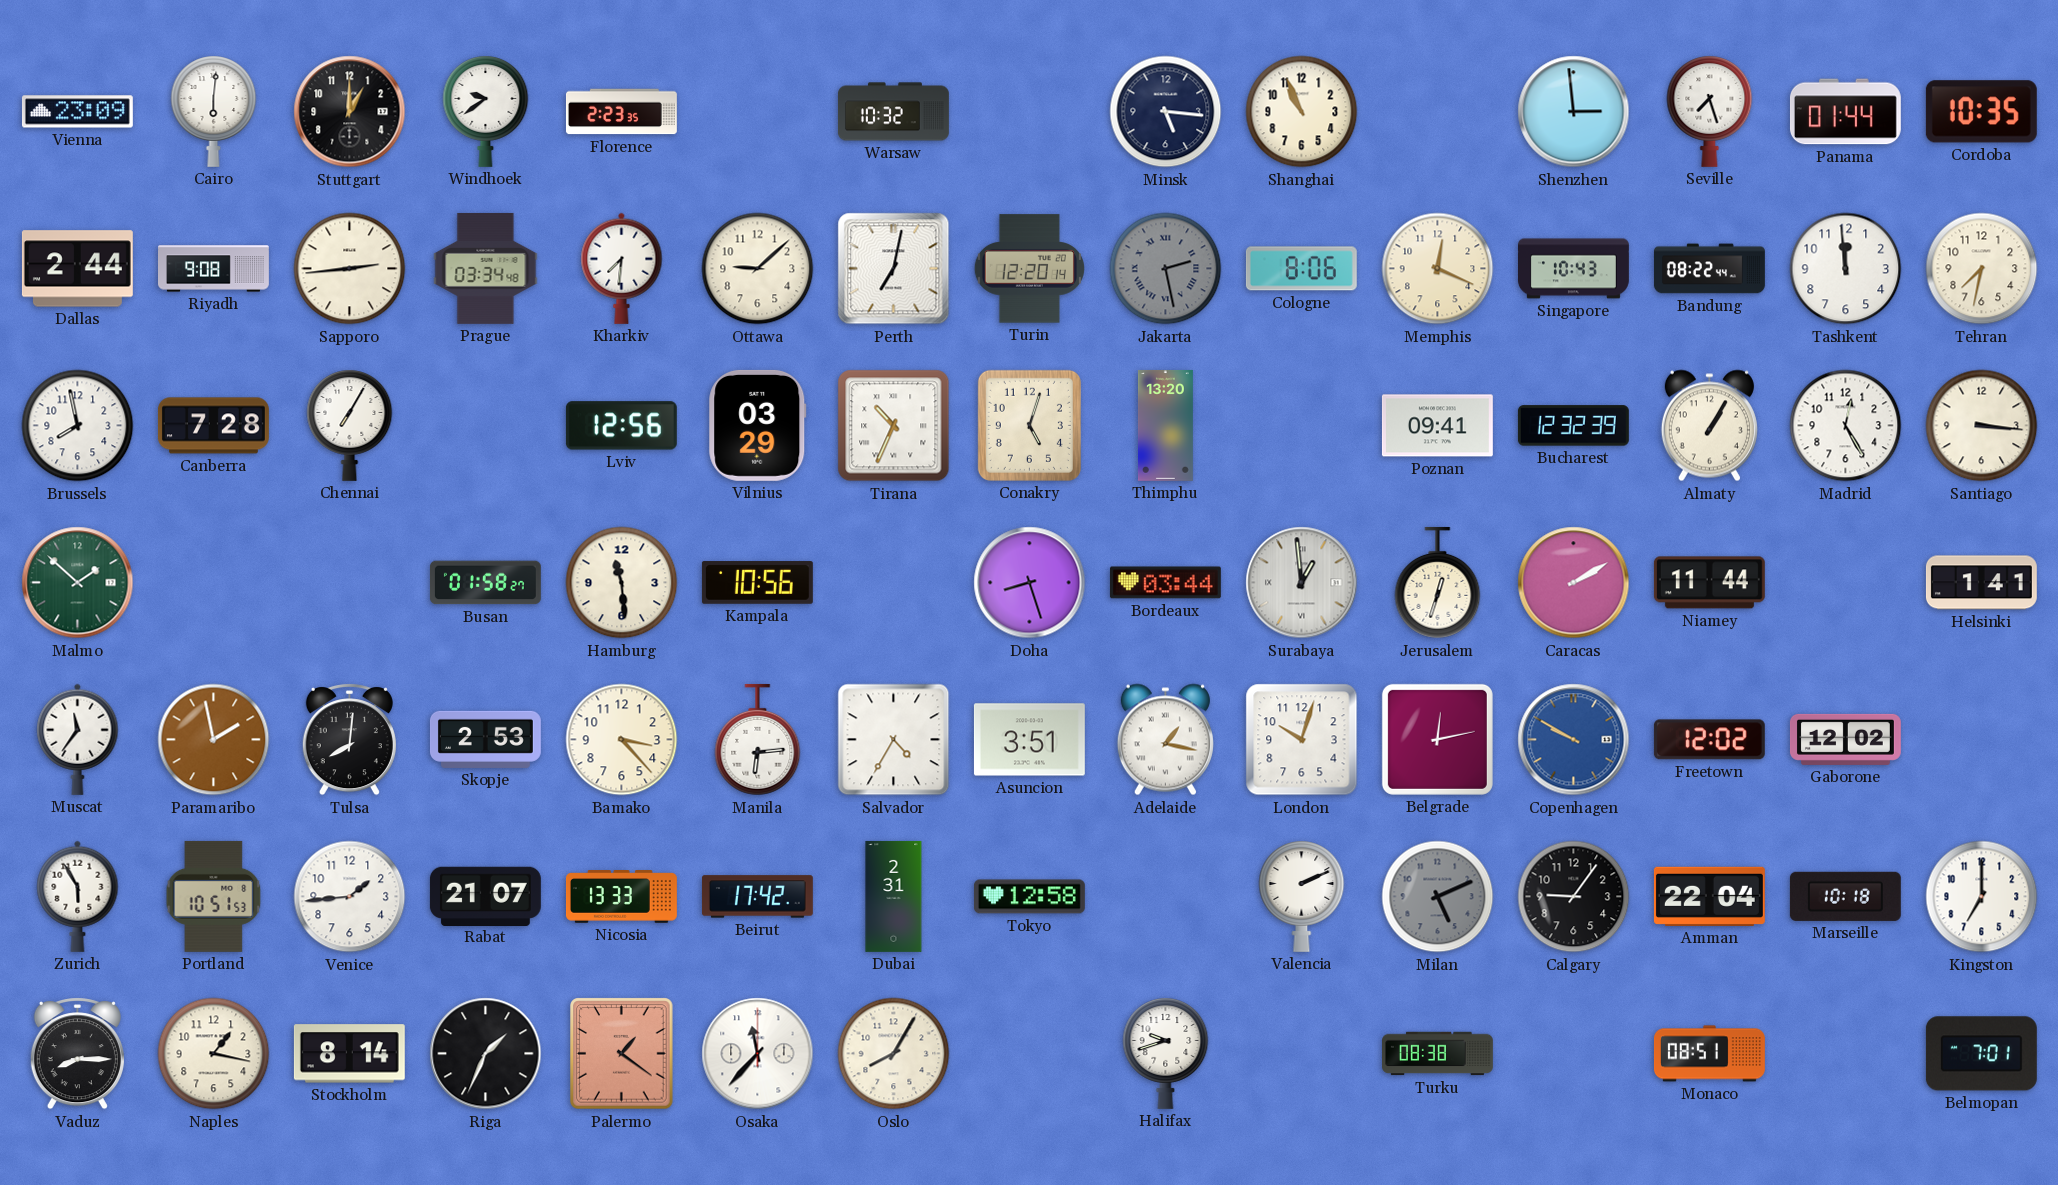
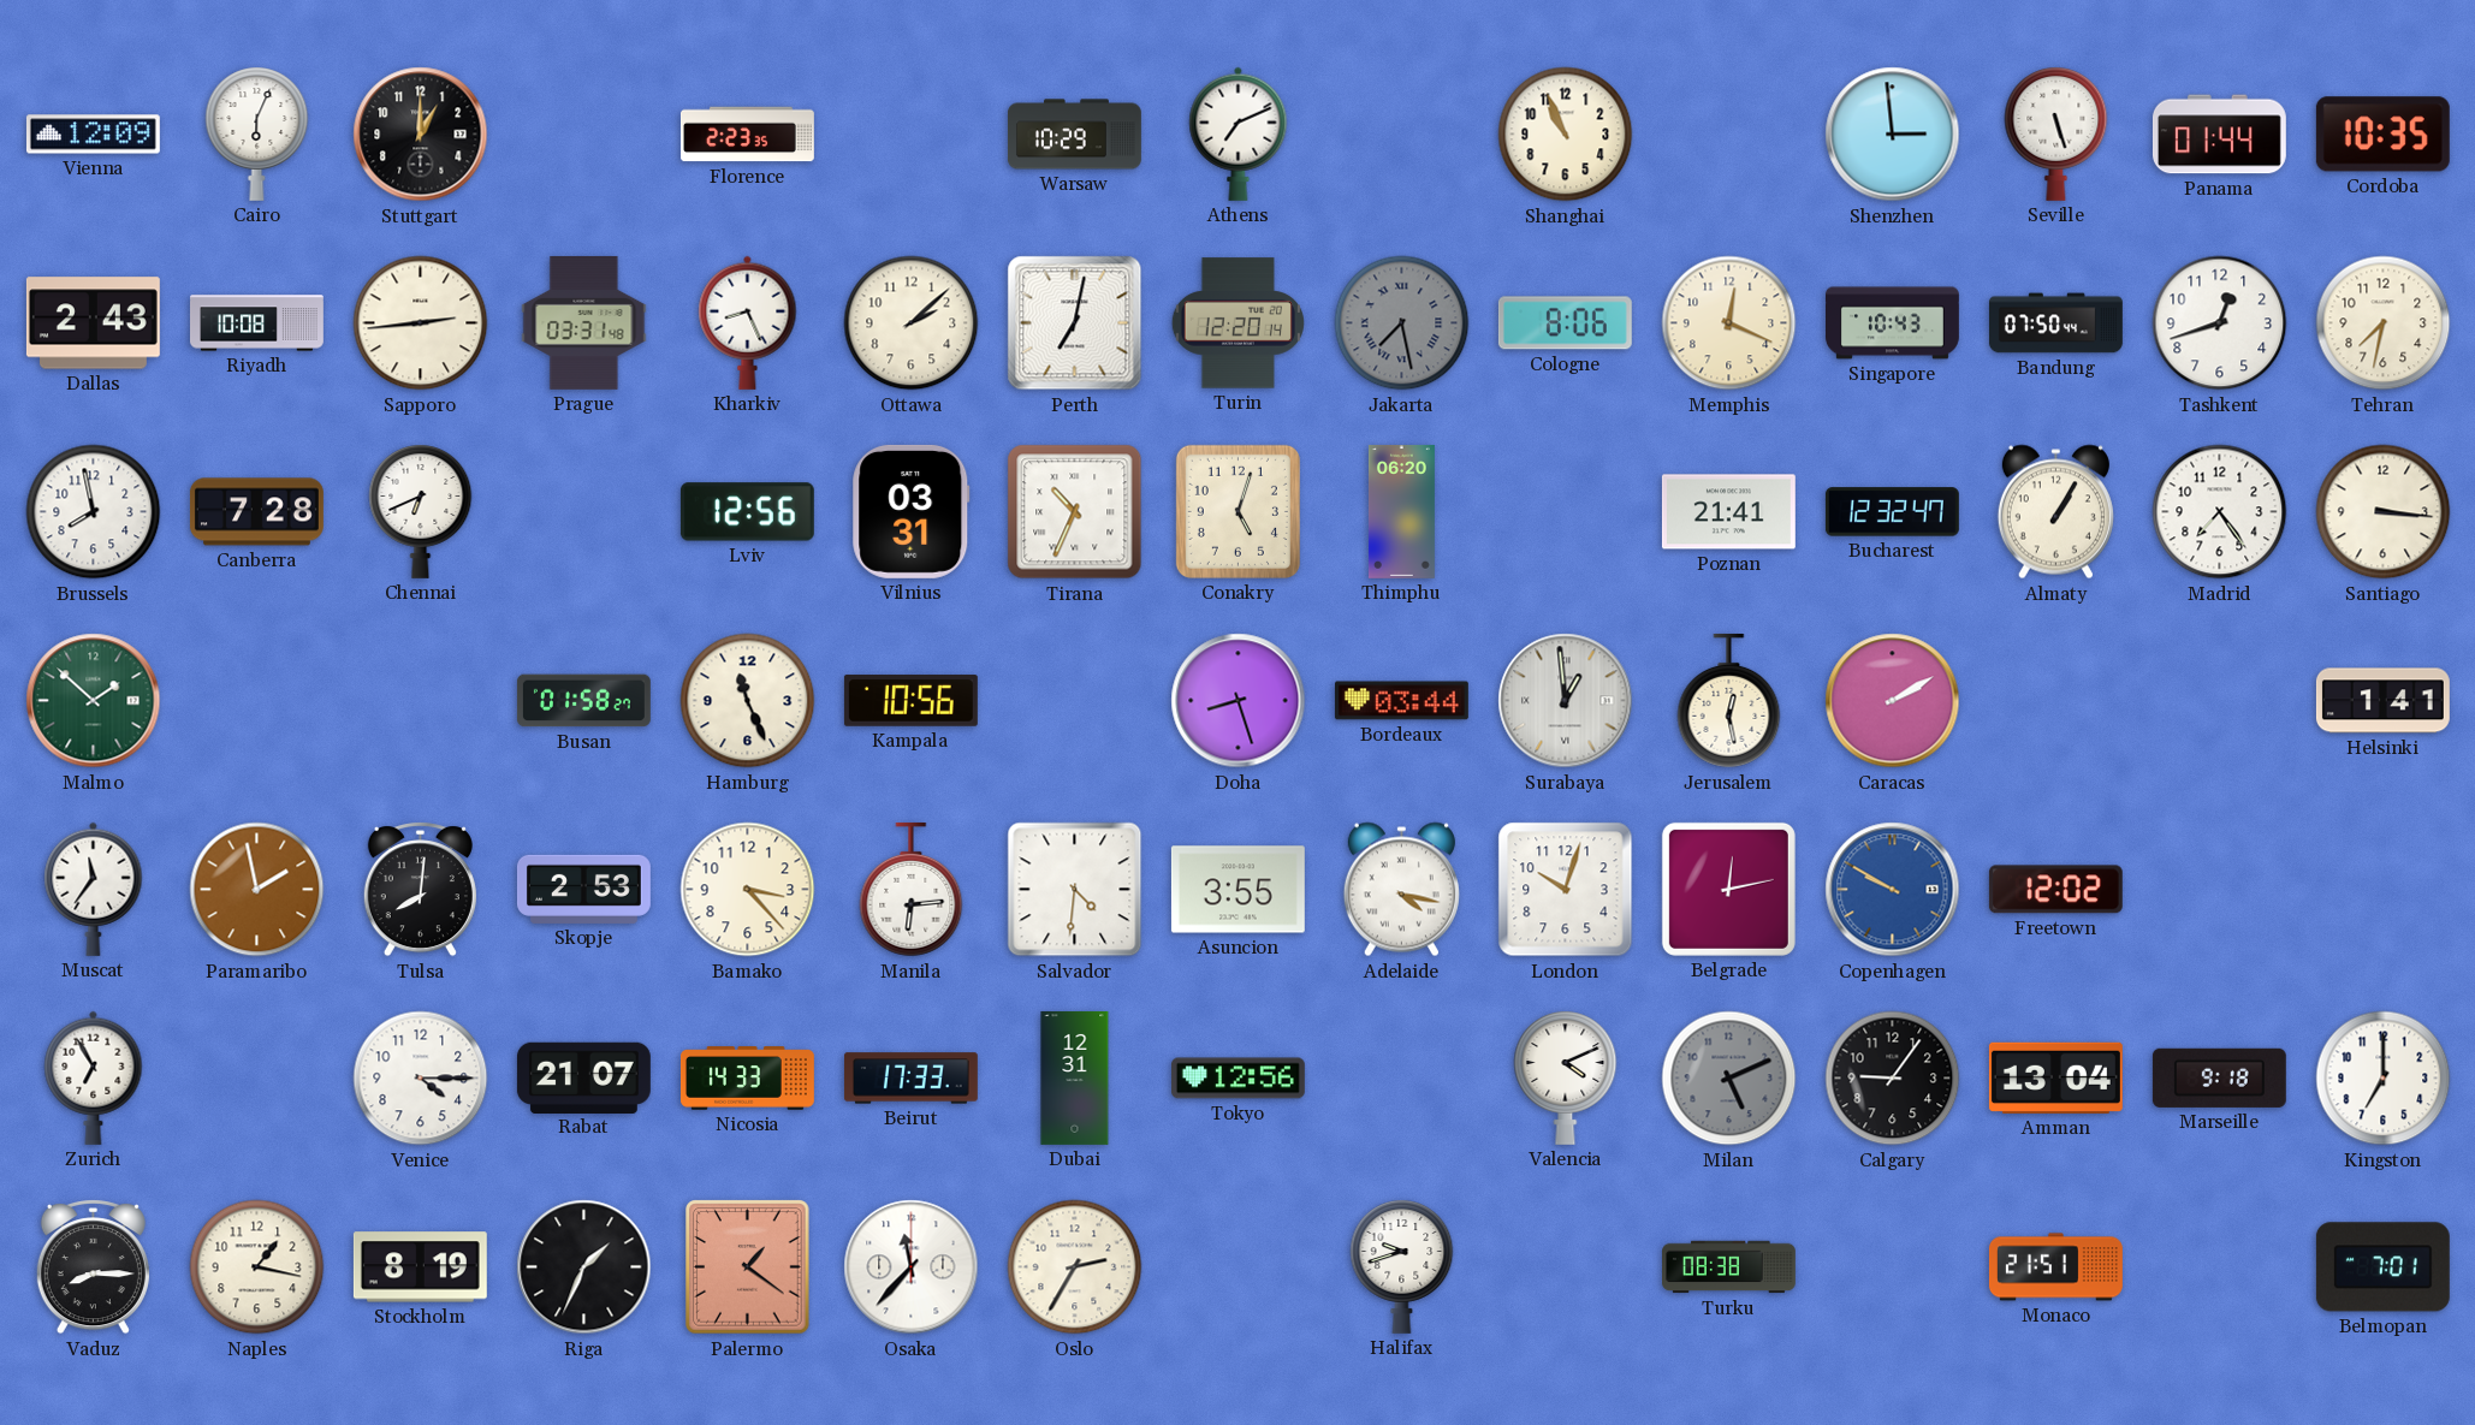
Vienna: 23:09 -> 12:09
Cairo: 6:01 -> 6:04
Windhoek: 9:39 -> none
Warsaw: 10:32 -> 10:29
Athens: none -> 7:11
Minsk: 5:16 -> none
Seville: 7:27 -> 5:27
Dallas: 2:44 -> 2:43
Riyadh: 9:08 -> 10:08
Prague: 03:34 -> 03:31
Kharkiv: 7:31 -> 8:26
Ottawa: 9:08 -> 2:08
Jakarta: 2:28 -> 7:28
Bandung: 08:22 -> 07:50
Tashkent: 11:59 -> 12:42
Chennai: 7:05 -> 6:41
Vilnius: 03:29 -> 03:31
Thimphu: 13:20 -> 06:20
Poznan: 09:41 -> 21:41
Bucharest: 12:32:39 -> 12:32:47
Madrid: 12:25 -> 7:24
Hamburg: 11:29 -> 11:26
Jerusalem: 12:33 -> 12:28
Niamey: 11:44 -> none
Salvador: 4:35 -> 4:31
Asuncion: 3:51 -> 3:55
Adelaide: 1:17 -> 4:17
Gaborone: 12:02 -> none
Zurich: 5:55 -> 6:55
Portland: 10:51 -> none
Venice: 1:44 -> 4:15
Nicosia: 13:33 -> 14:33
Beirut: 17:42 -> 17:33
Dubai: 2:31 -> 12:31
Tokyo: 12:58 -> 12:56
Valencia: 2:11 -> 4:11
Amman: 22:04 -> 13:04
Marseille: 10:18 -> 9:18
Stockholm: 8:14 -> 8:19
Oslo: 8:05 -> 2:35
Monaco: 08:51 -> 21:51
